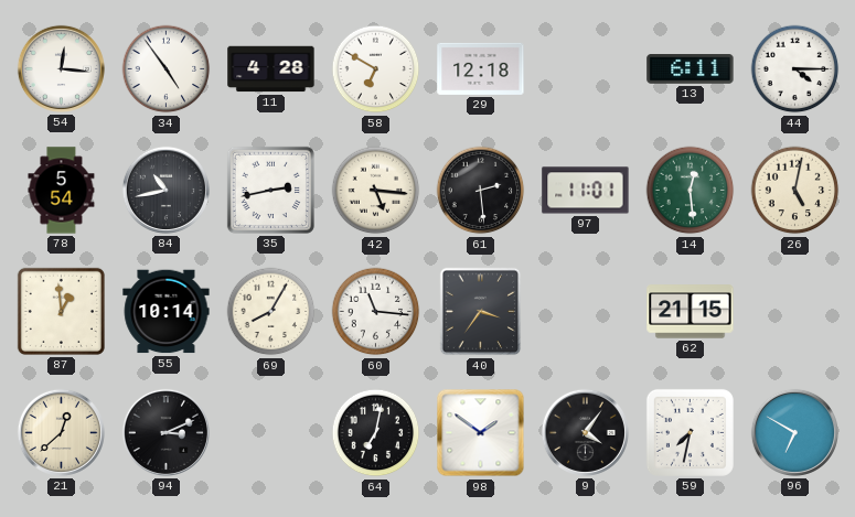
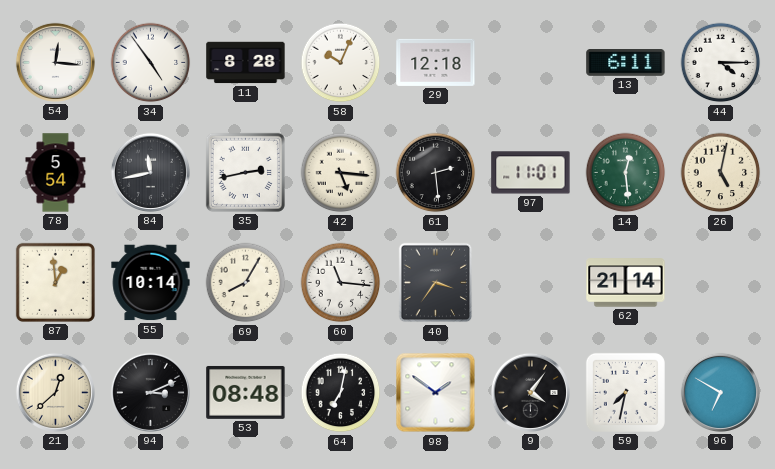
11: 4:28 -> 8:28
58: 6:50 -> 10:04
84: 10:43 -> 11:43
62: 21:15 -> 21:14
53: none -> 08:48
